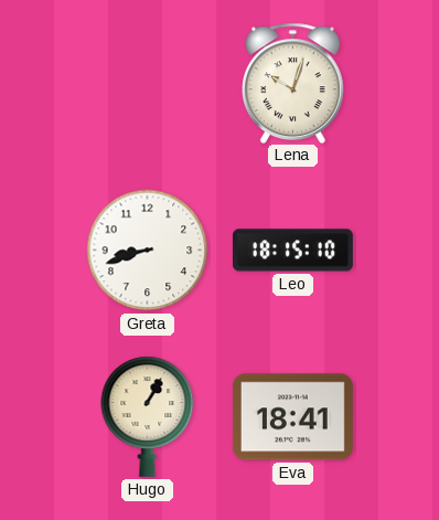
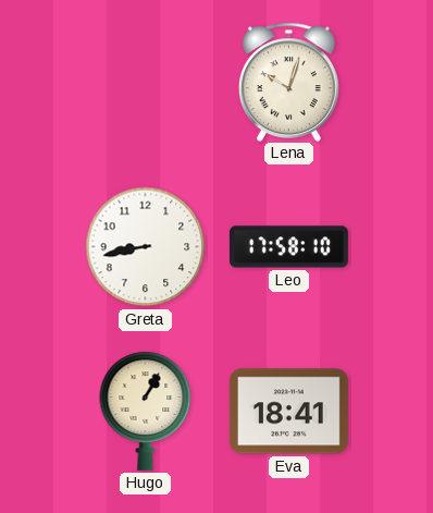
Greta: 8:42 -> 8:43
Leo: 18:15 -> 17:58
